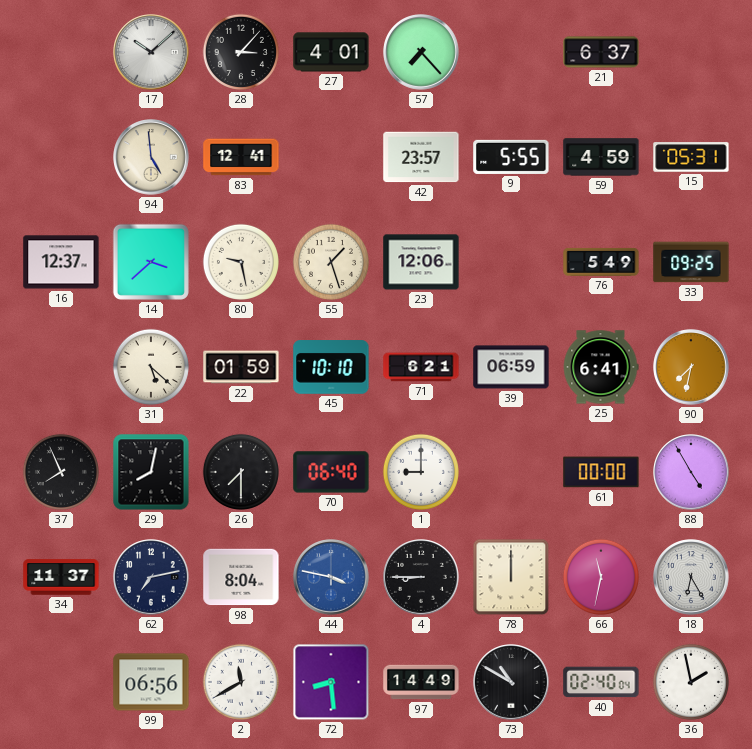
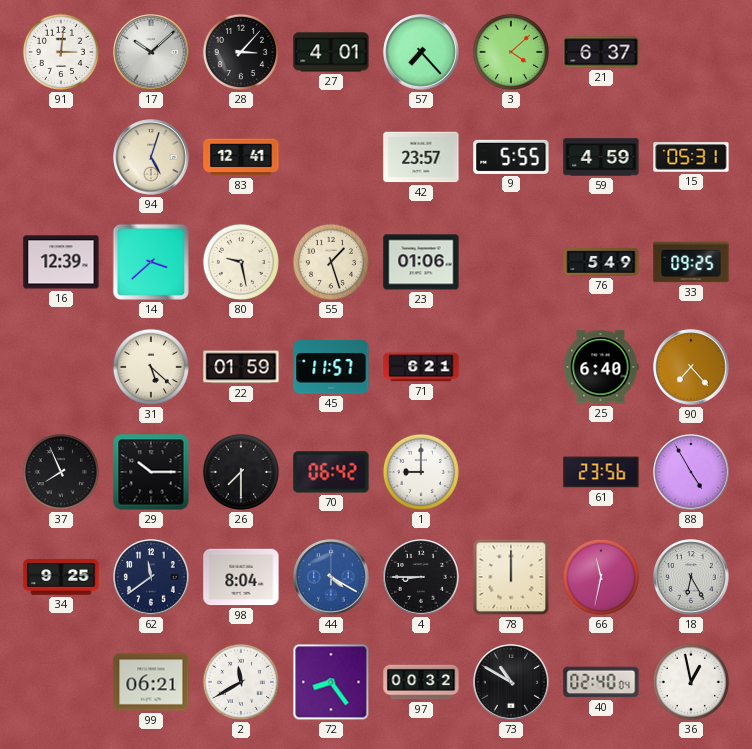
91: none -> 3:01
3: none -> 4:08
94: 4:59 -> 5:03
16: 12:37 -> 12:39
23: 12:06 -> 01:06
45: 10:10 -> 11:57
39: 06:59 -> none
25: 6:41 -> 6:40
90: 7:32 -> 7:23
29: 8:02 -> 10:15
70: 06:40 -> 06:42
61: 00:00 -> 23:56
34: 11:37 -> 9:25
62: 7:13 -> 11:39
44: 3:47 -> 4:20
99: 06:56 -> 06:21
72: 8:29 -> 8:24
97: 14:49 -> 00:32
36: 1:58 -> 12:58
